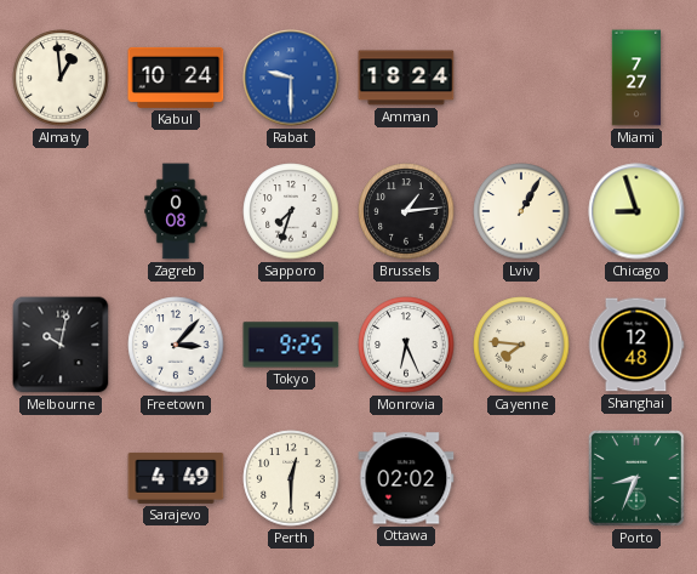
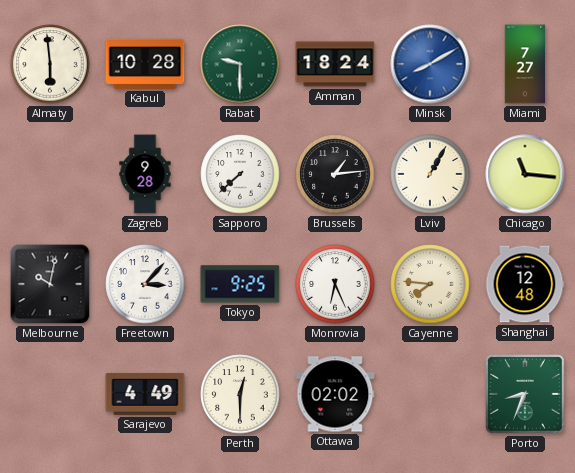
Almaty: 12:59 -> 5:59
Kabul: 10:24 -> 10:28
Rabat dial: blue -> green
Minsk: none -> 8:10
Zagreb: 0:08 -> 9:28
Sapporo: 7:33 -> 7:38
Chicago: 8:57 -> 11:16
